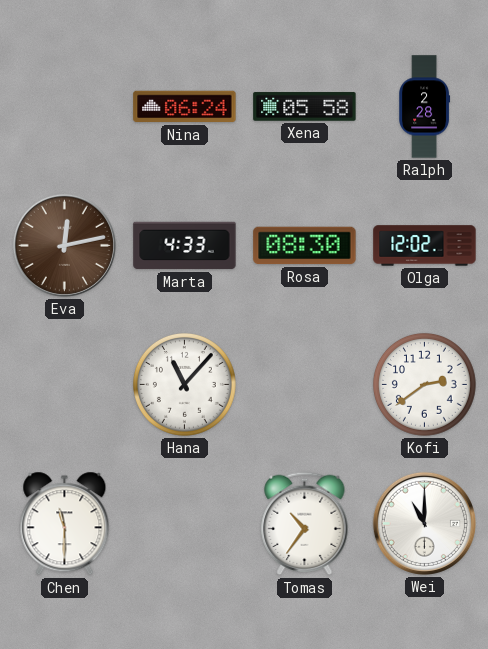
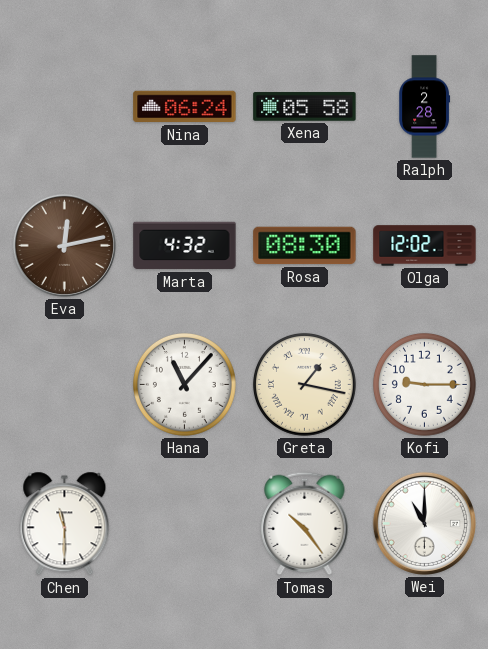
Marta: 4:33 -> 4:32
Greta: none -> 1:17
Kofi: 2:39 -> 9:15
Tomas: 10:36 -> 10:24
